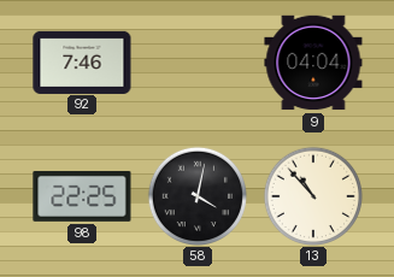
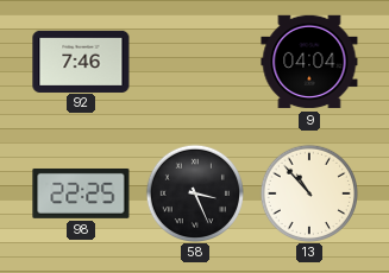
58: 4:02 -> 3:26
